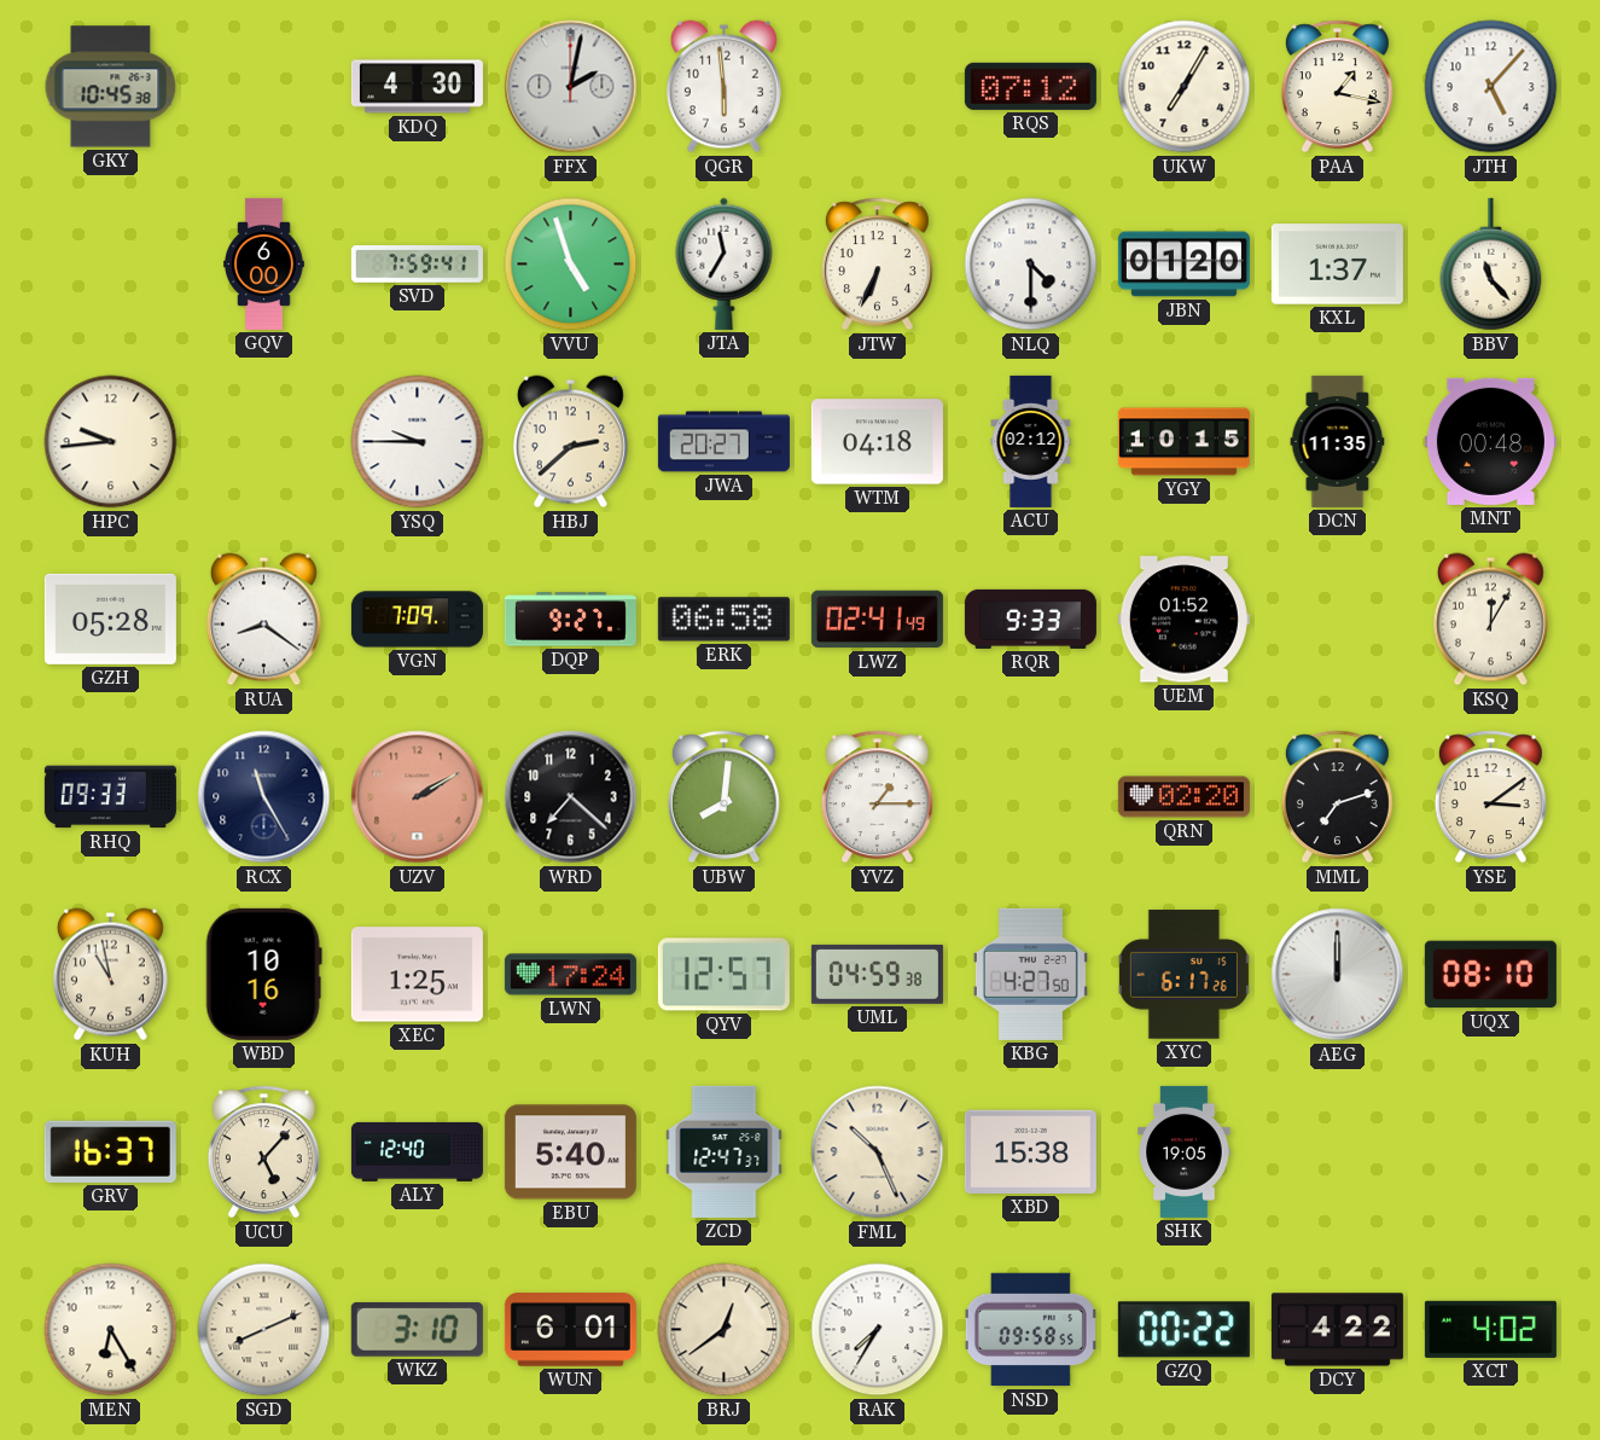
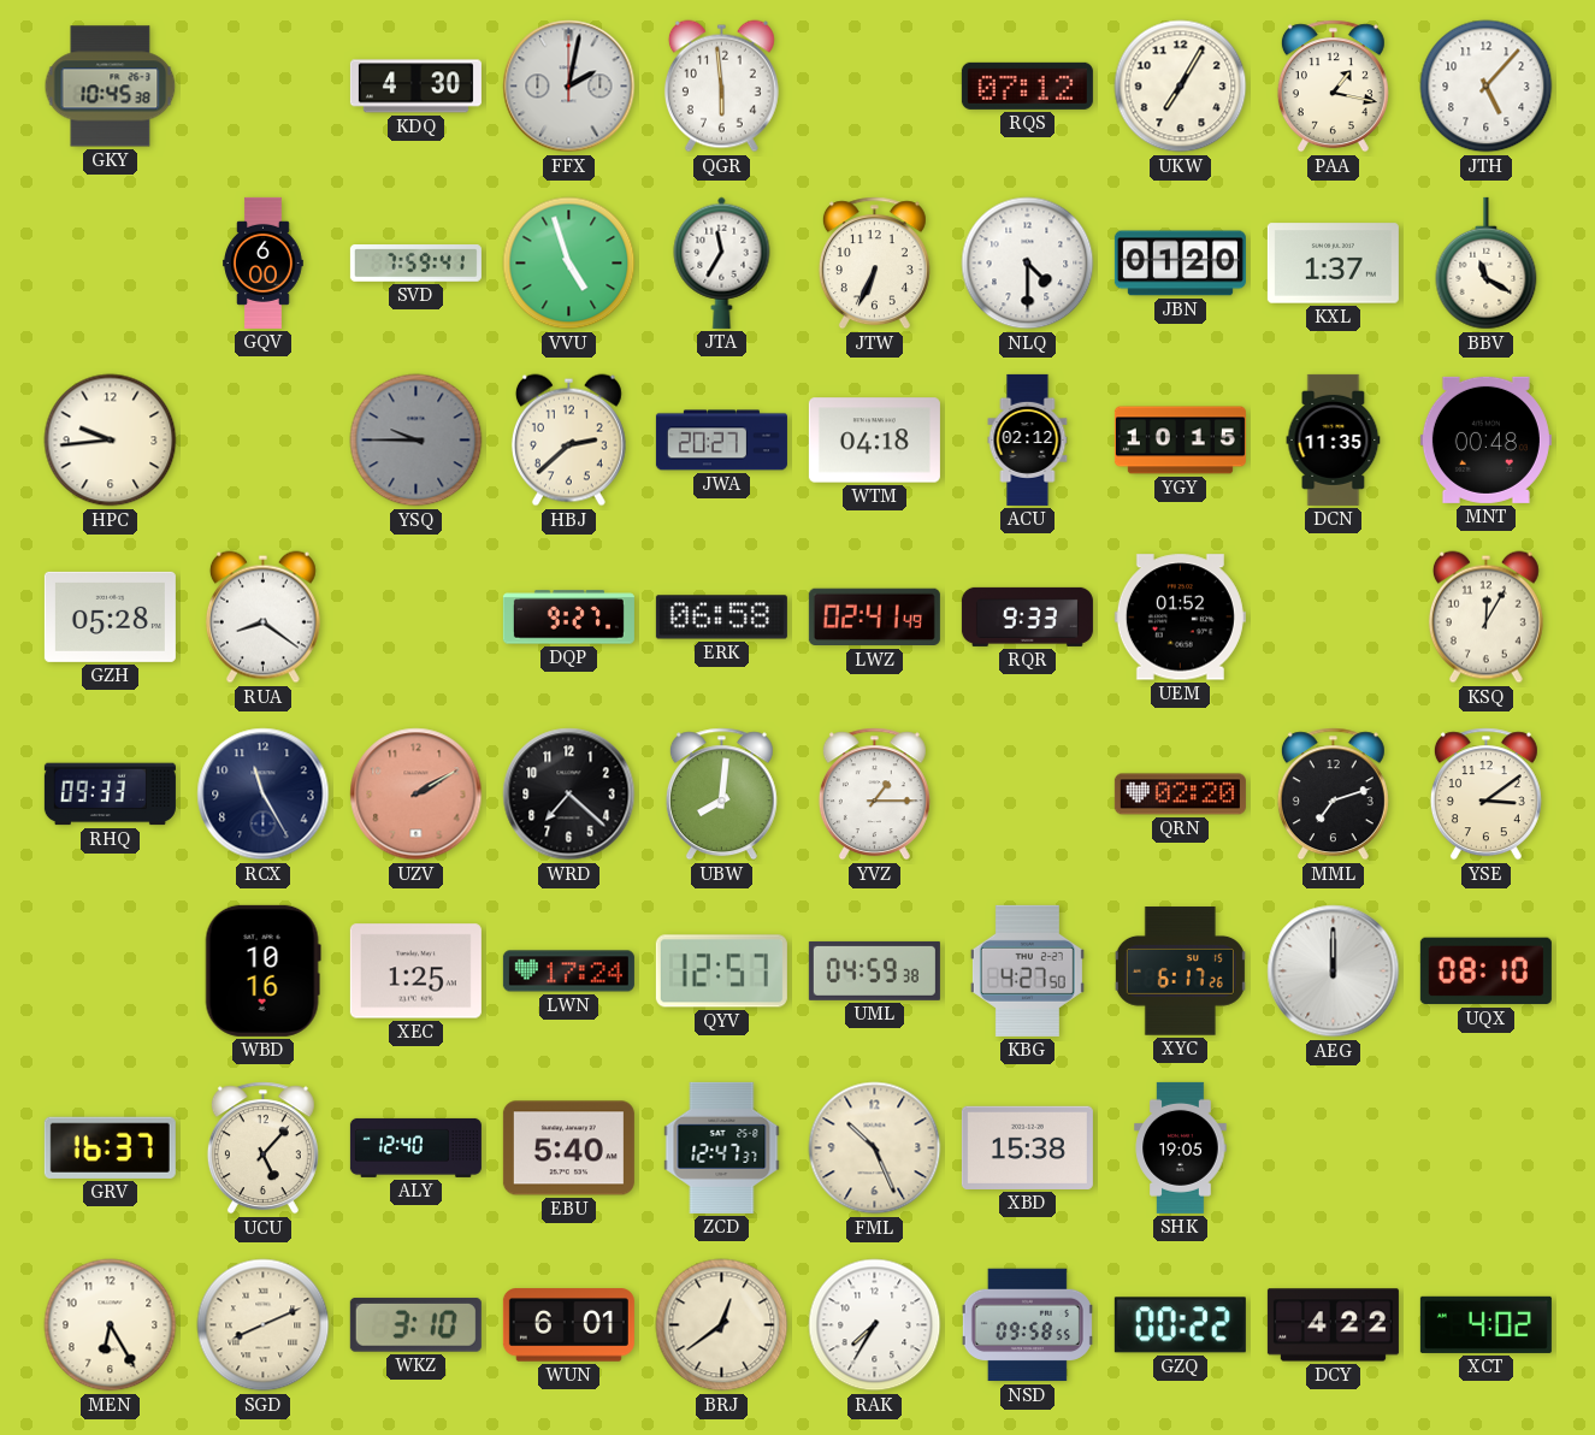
BBV: 11:23 -> 11:20
YSQ dial: white -> grey
VGN: 7:09 -> none
KUH: 10:58 -> none
